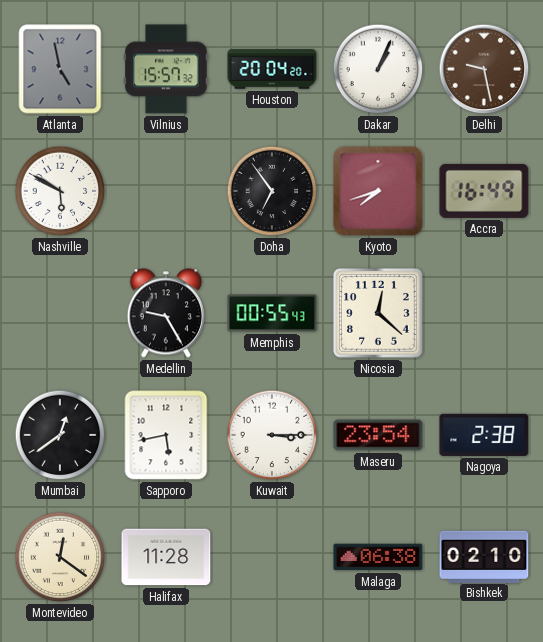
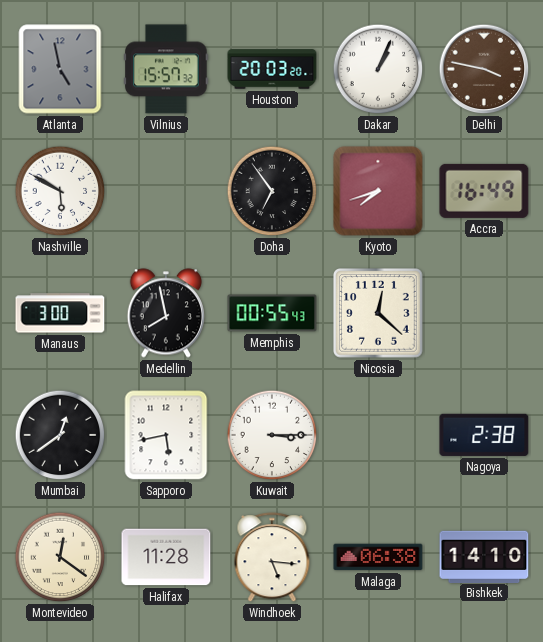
Houston: 20:04 -> 20:03
Delhi: 9:28 -> 3:47
Manaus: none -> 3:00
Medellin: 9:25 -> 7:58
Maseru: 23:54 -> none
Windhoek: none -> 5:16
Bishkek: 02:10 -> 14:10
